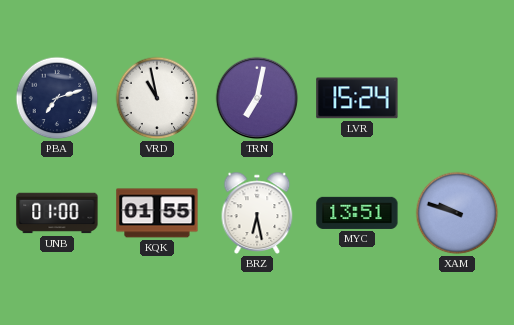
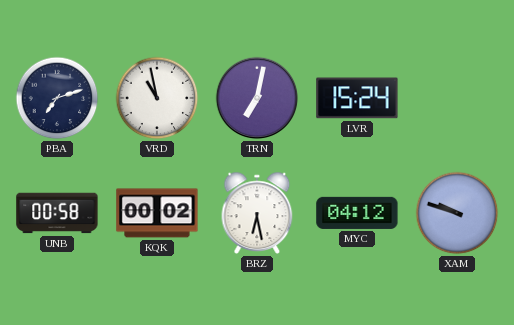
UNB: 01:00 -> 00:58
KQK: 01:55 -> 00:02
MYC: 13:51 -> 04:12
